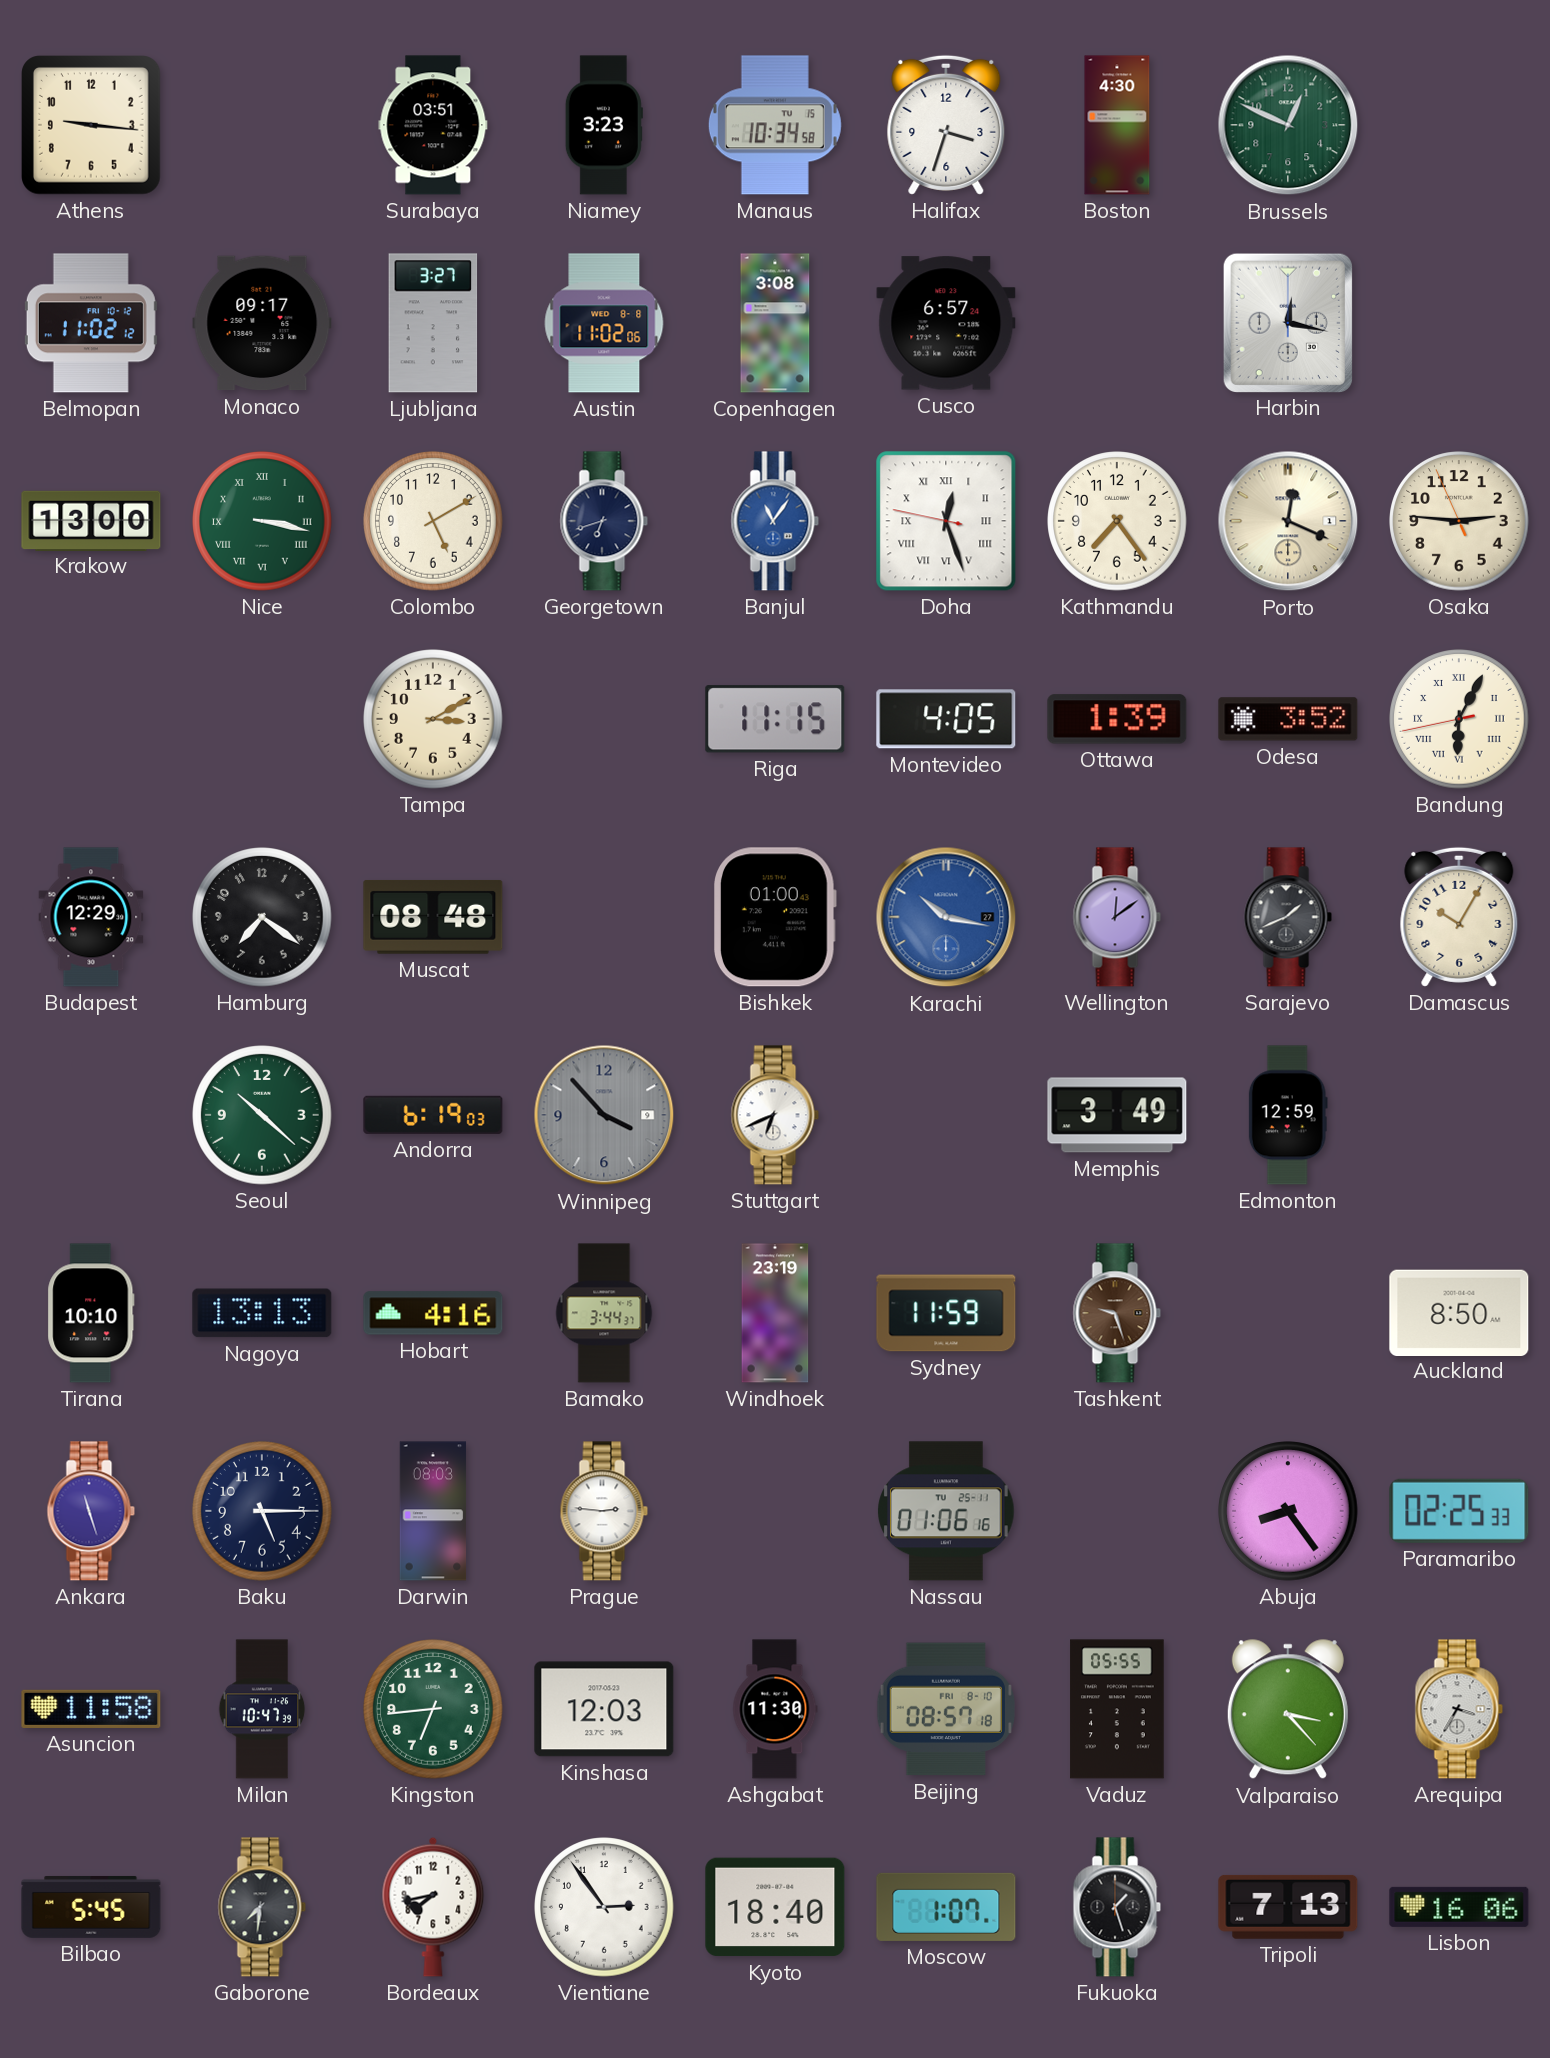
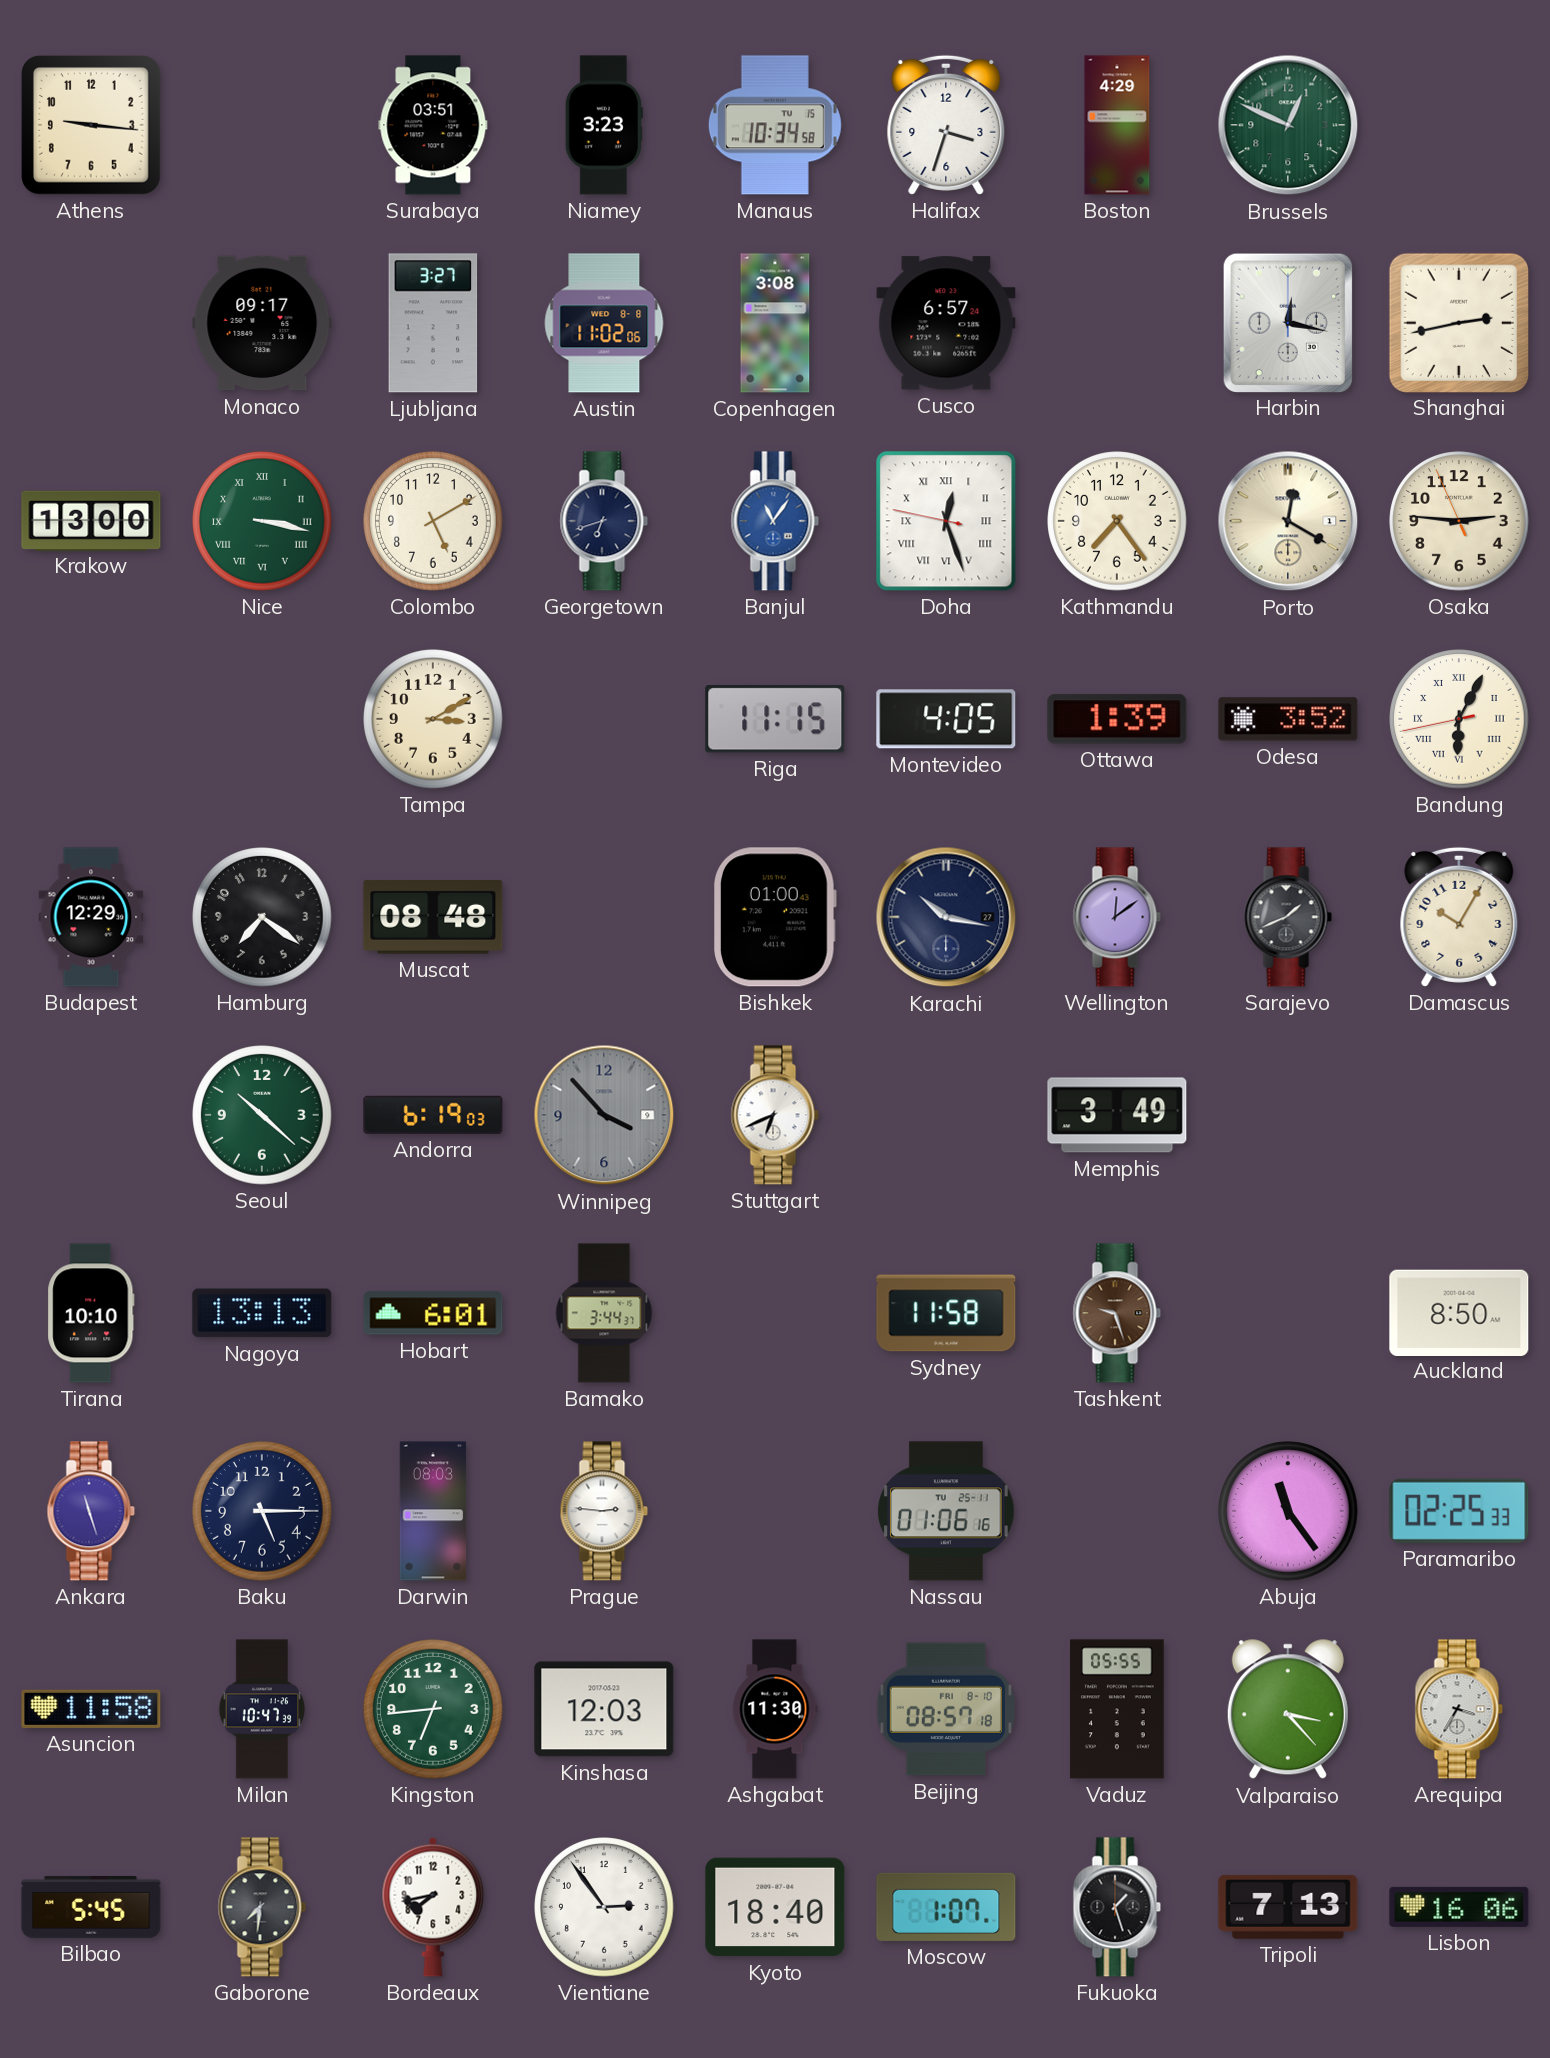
Boston: 4:30 -> 4:29
Belmopan: 11:02 -> none
Shanghai: none -> 2:43
Porto: 12:19 -> 12:20
Karachi dial: blue -> navy
Edmonton: 12:59 -> none
Hobart: 4:16 -> 6:01
Windhoek: 23:19 -> none
Sydney: 11:59 -> 11:58
Abuja: 8:24 -> 11:24
